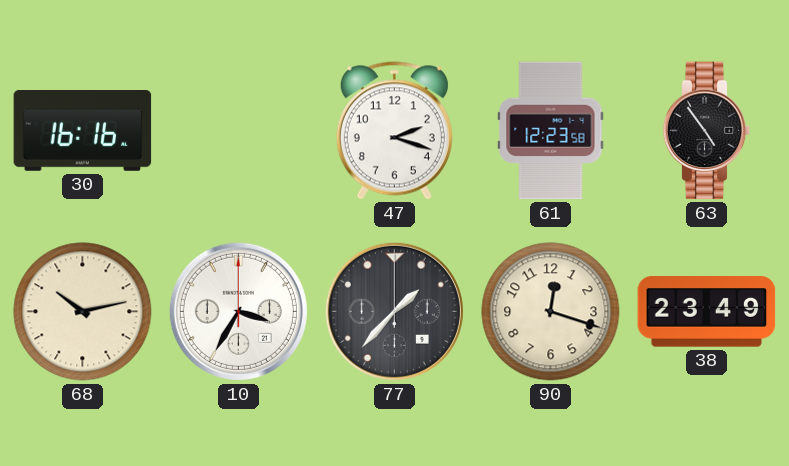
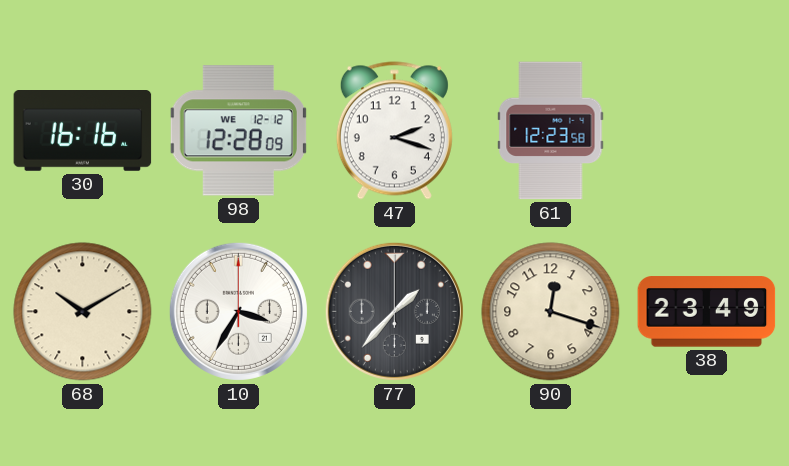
98: none -> 12:28
63: 4:54 -> none
68: 10:13 -> 10:10
